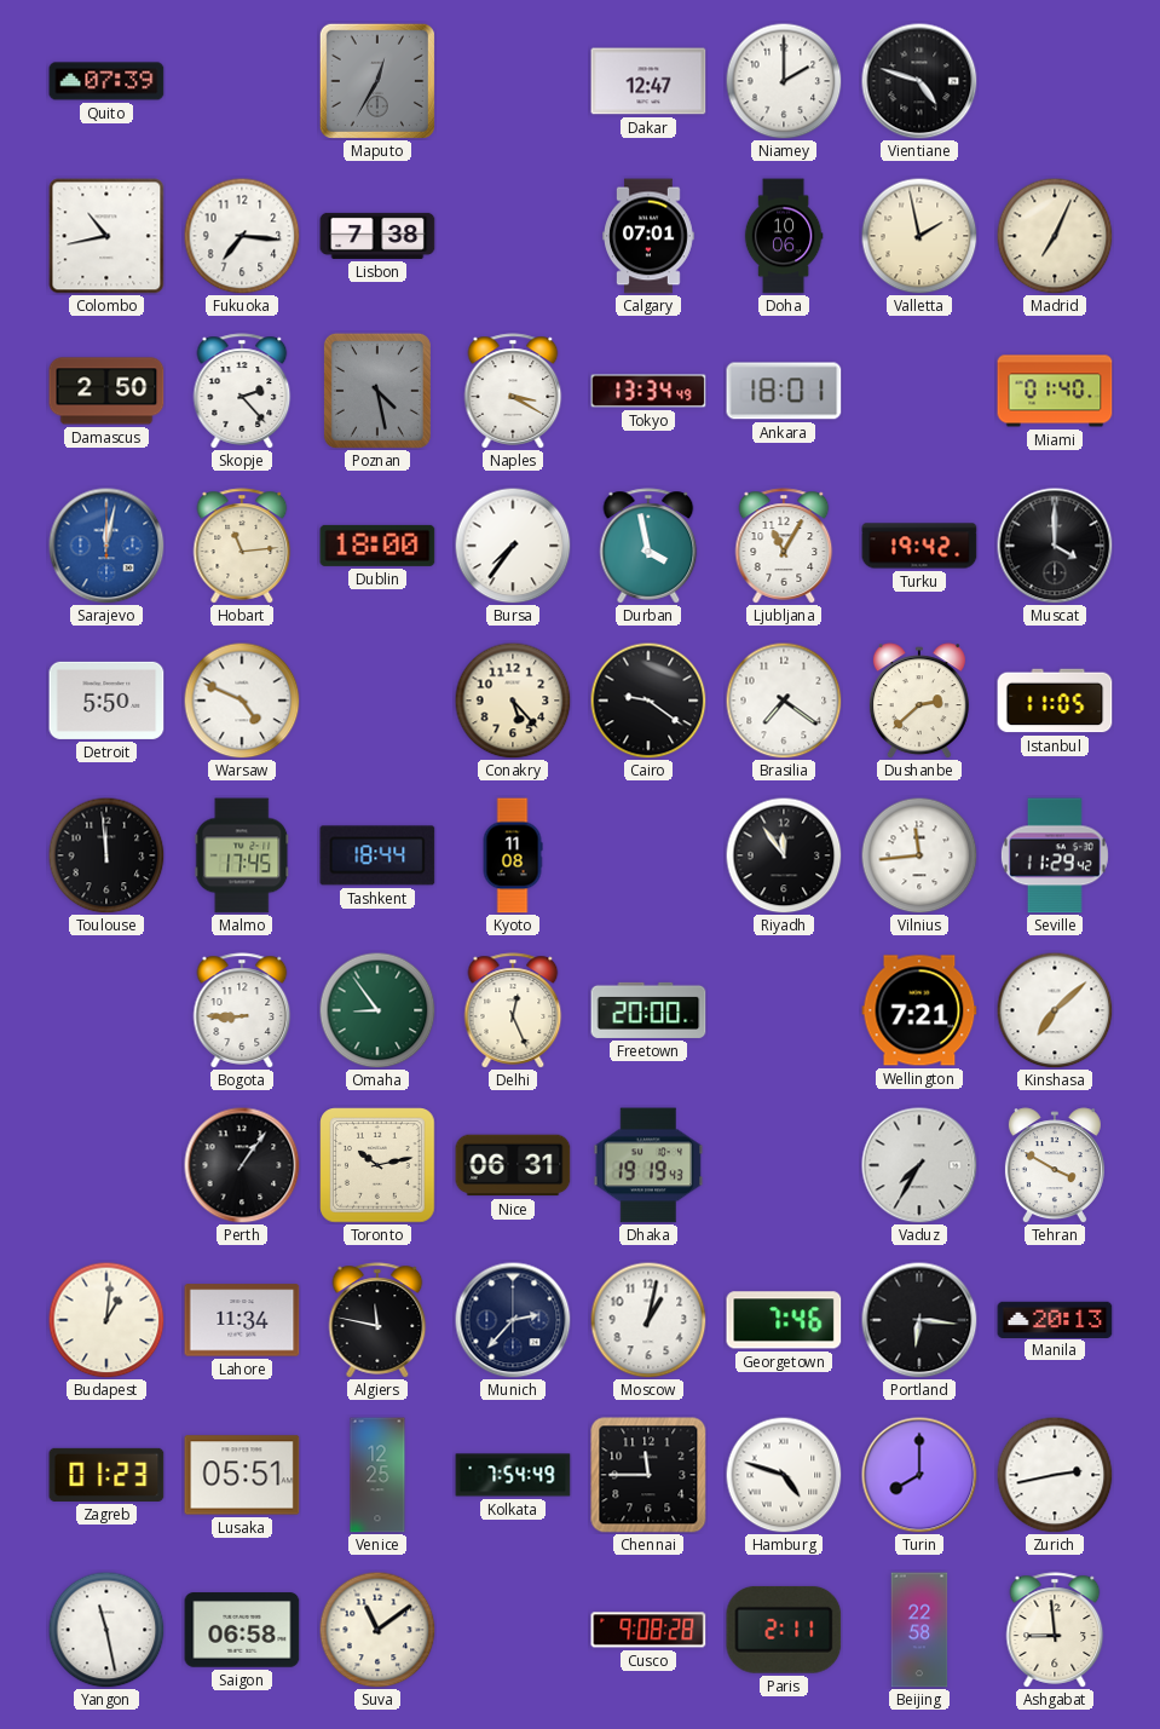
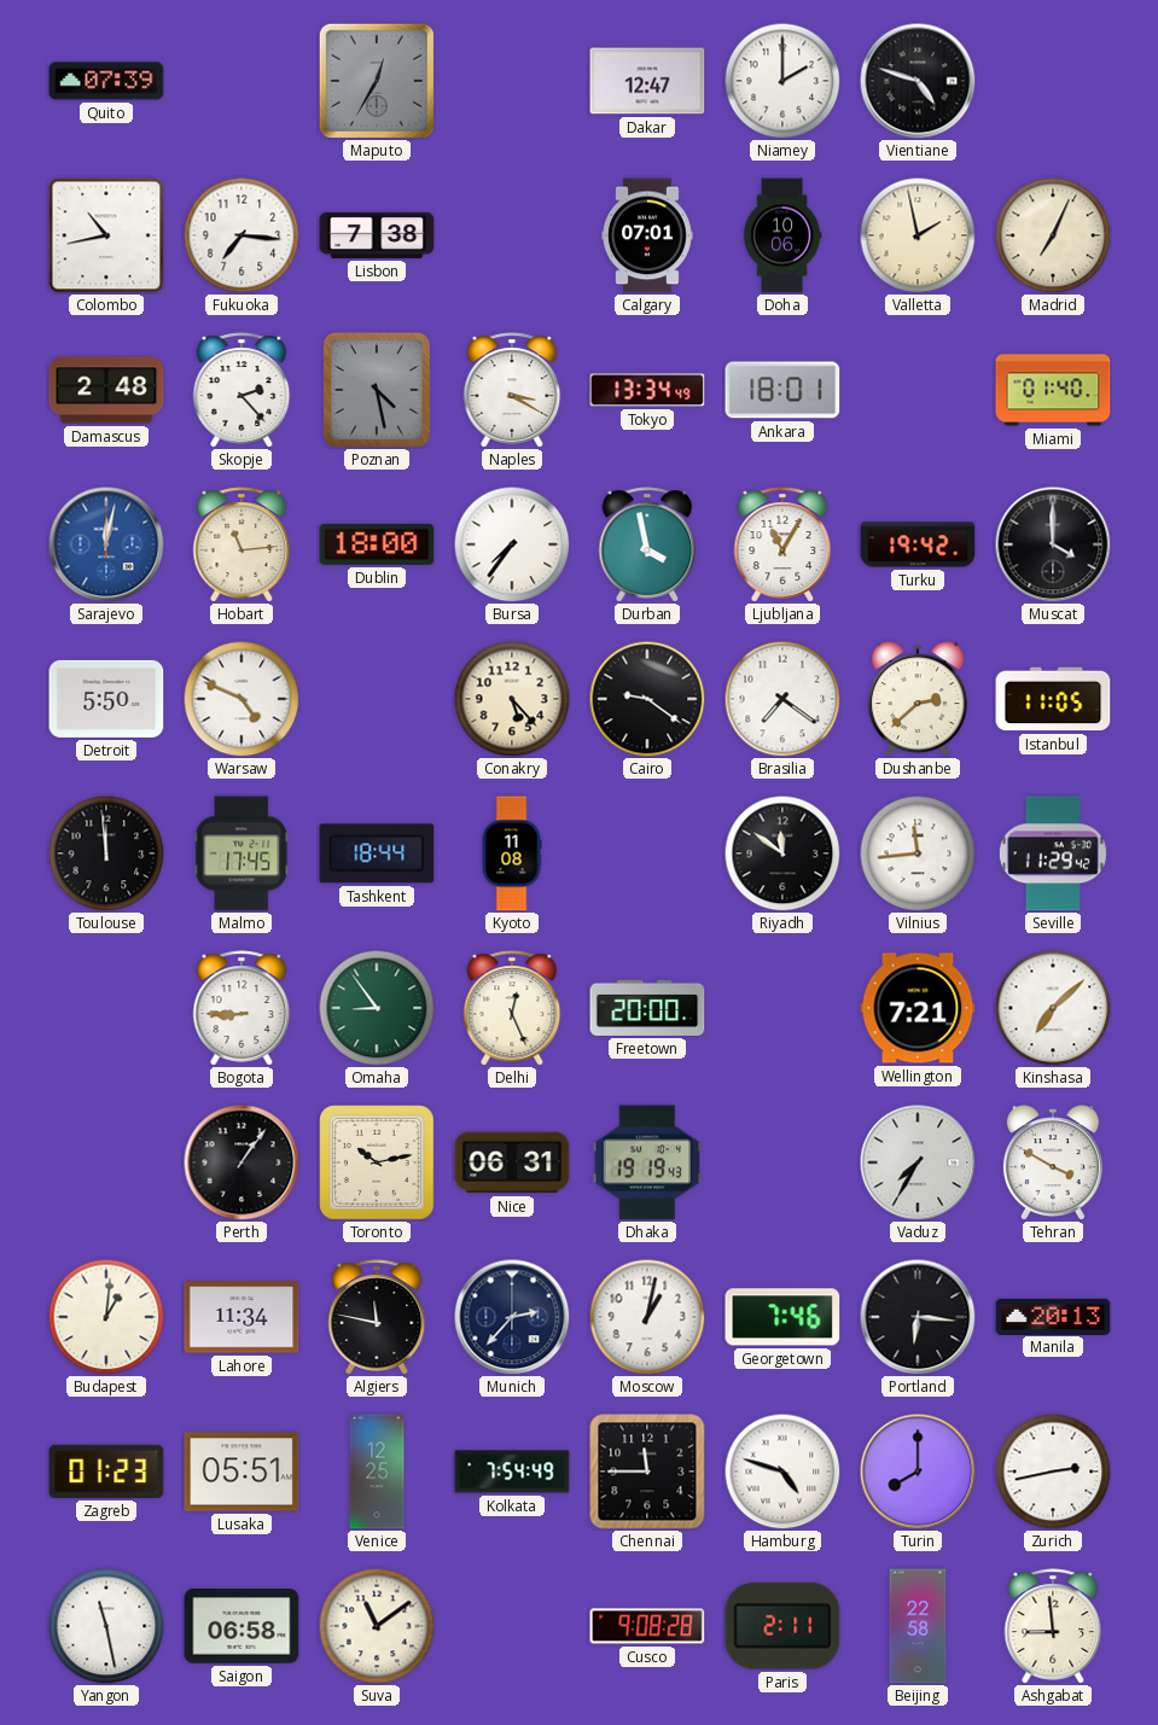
Damascus: 2:50 -> 2:48
Riyadh: 11:54 -> 11:51
